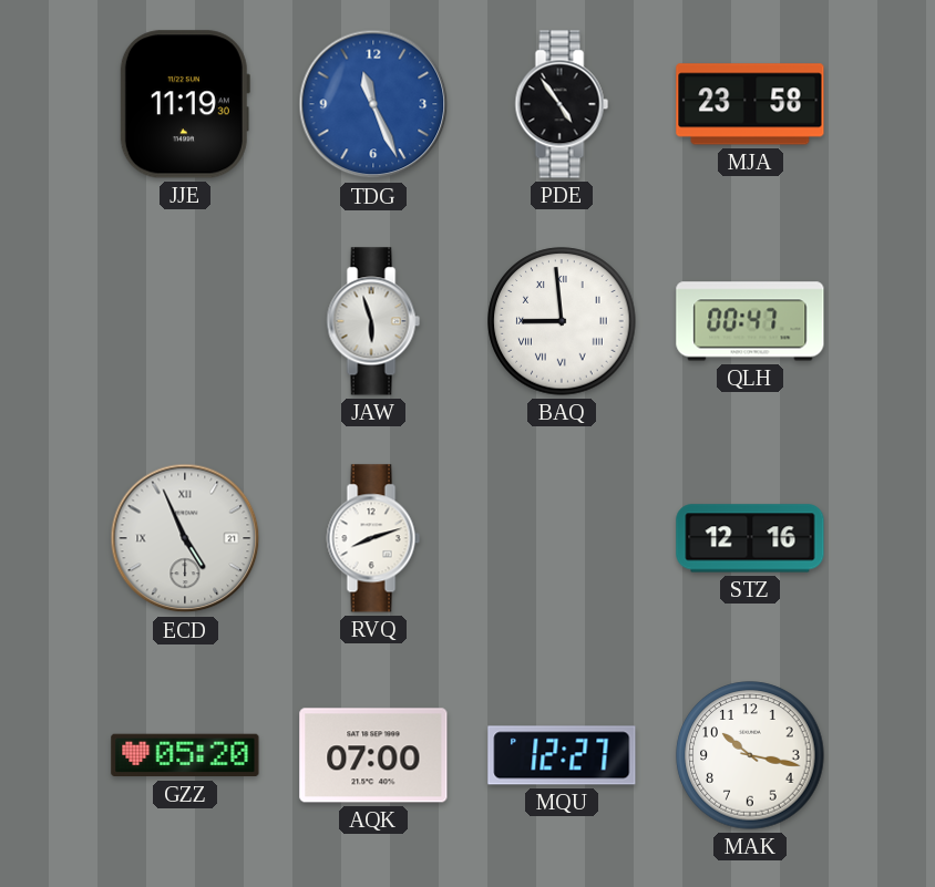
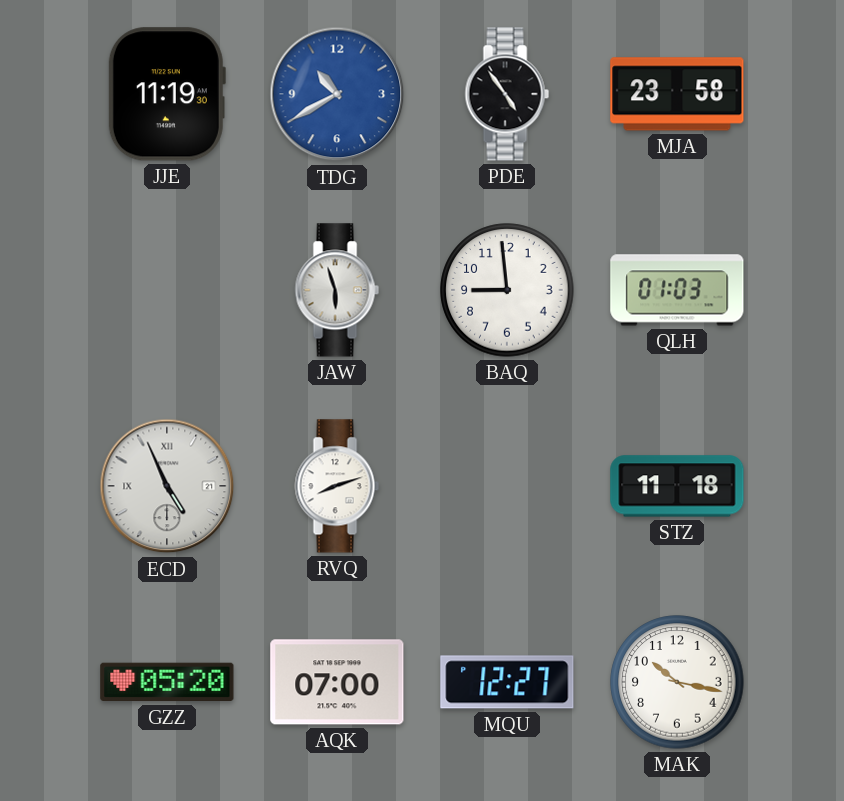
TDG: 11:26 -> 10:40
BAQ numerals: Roman -> Arabic
QLH: 00:47 -> 01:03
STZ: 12:16 -> 11:18
